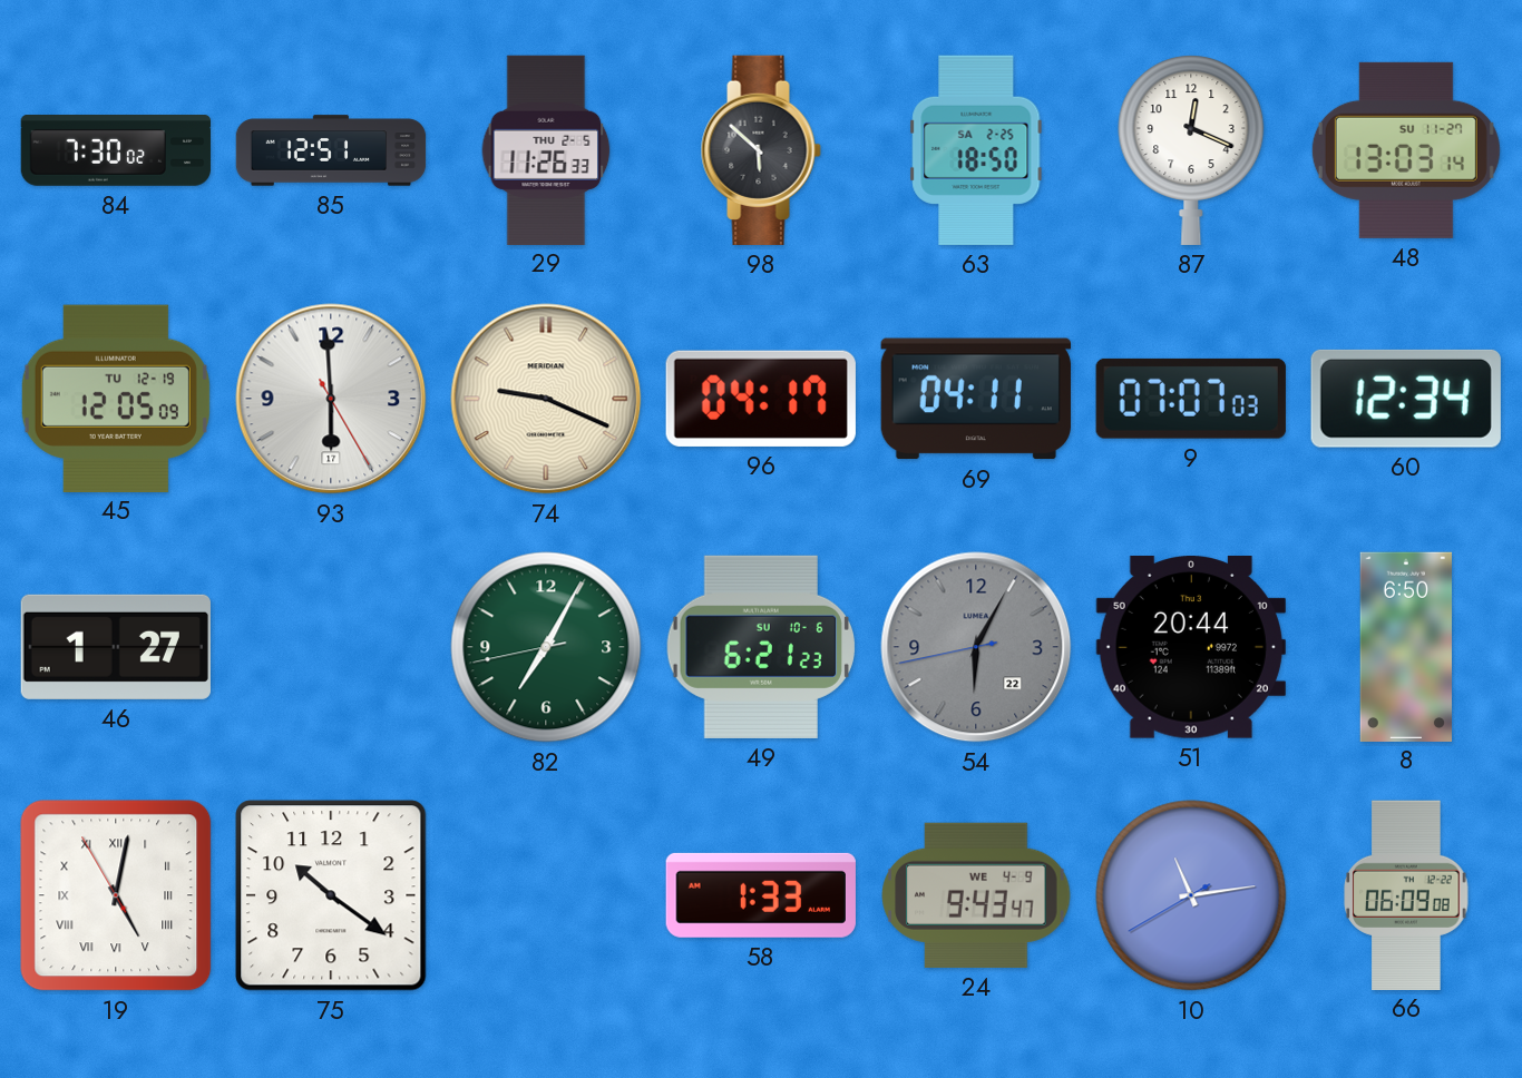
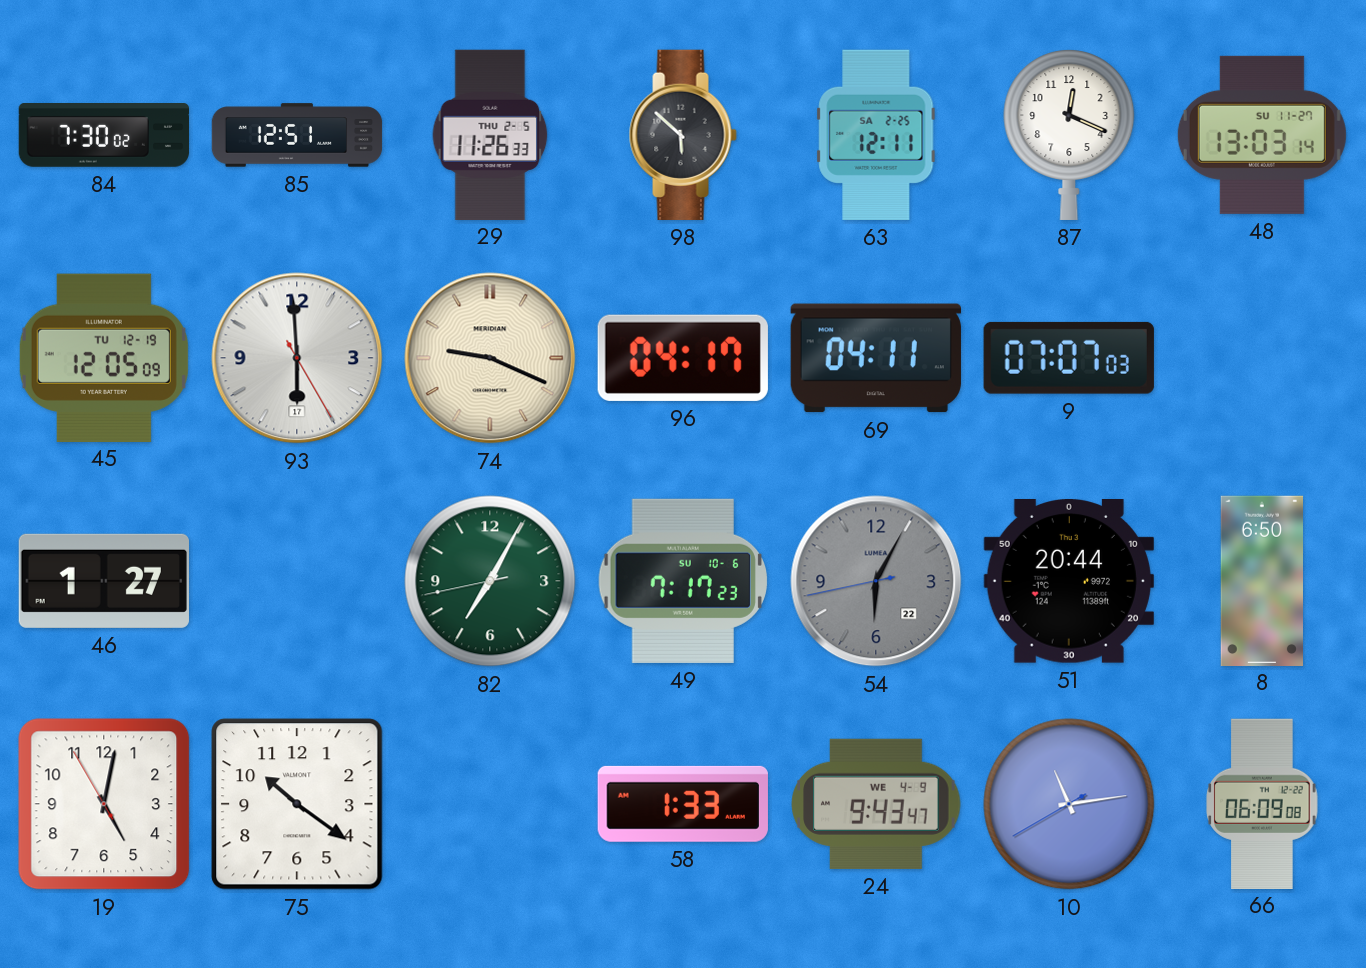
63: 18:50 -> 12:11
60: 12:34 -> none
49: 6:21 -> 7:17
19 numerals: Roman -> Arabic
